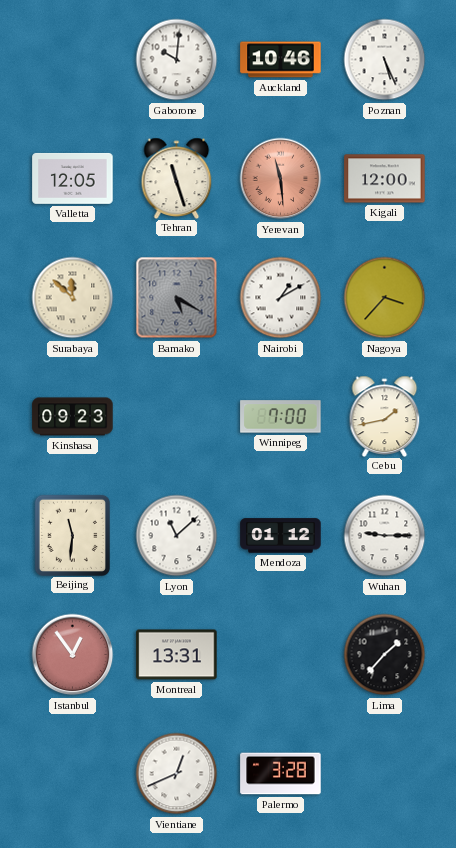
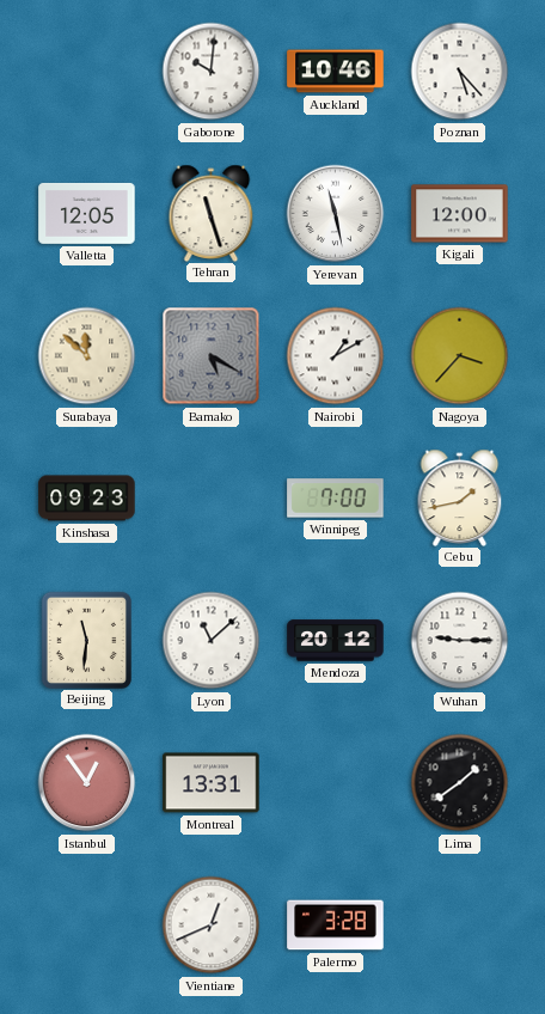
Poznan: 5:26 -> 5:23
Yerevan: 11:29 -> 11:28
Yerevan dial: salmon -> white
Mendoza: 01:12 -> 20:12
Lima: 1:37 -> 1:39
